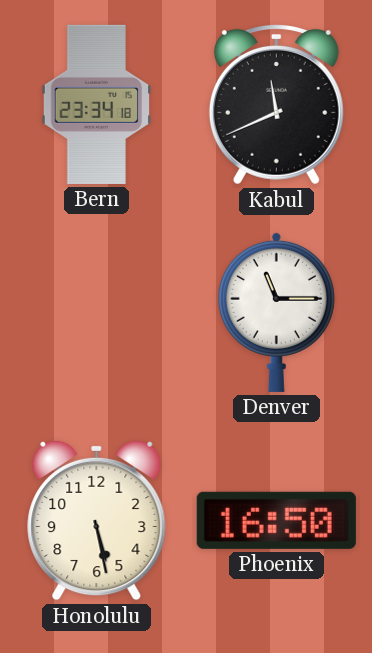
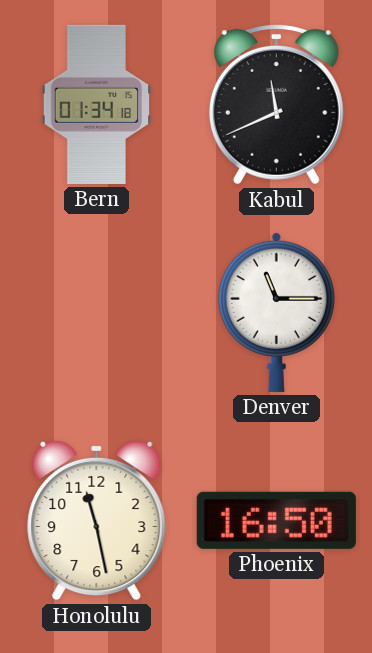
Bern: 23:34 -> 01:34
Honolulu: 5:28 -> 11:28
